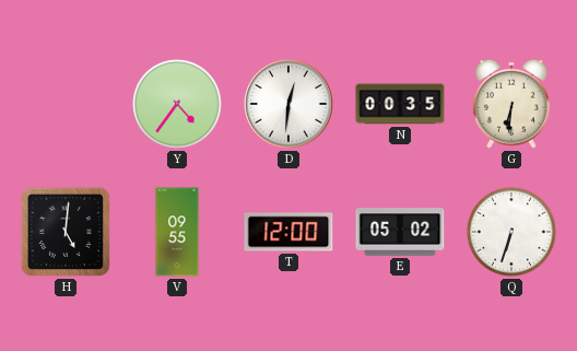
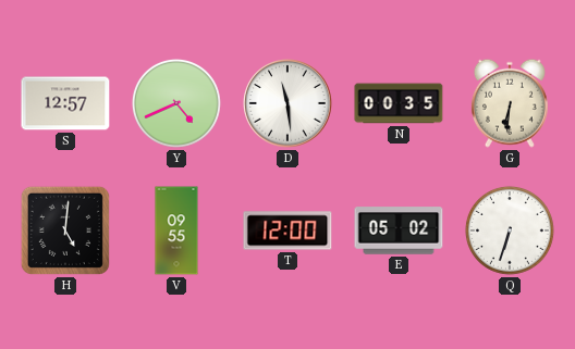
S: none -> 12:57
Y: 4:36 -> 4:41
D: 12:31 -> 11:29
